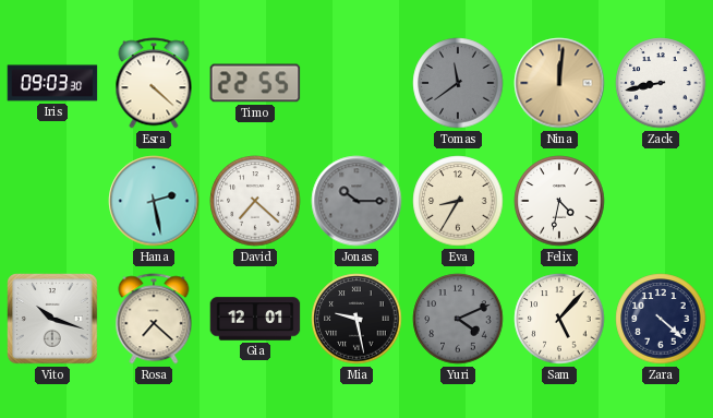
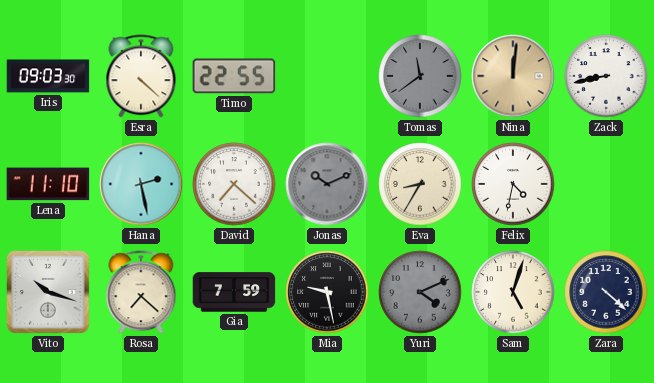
Lena: none -> 11:10
Jonas: 10:15 -> 10:11
Gia: 12:01 -> 7:59
Sam: 5:07 -> 5:03
